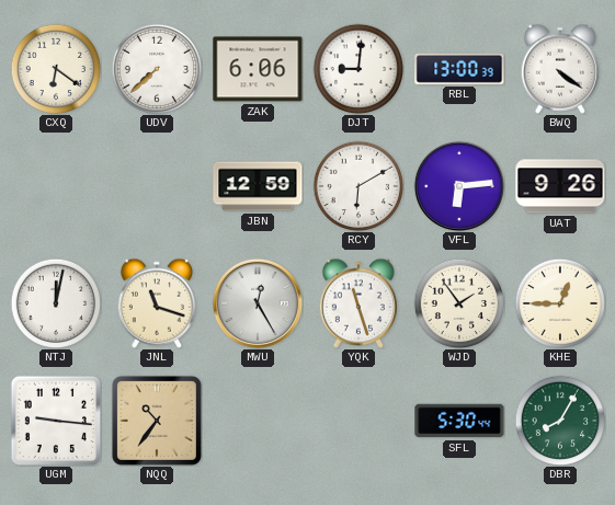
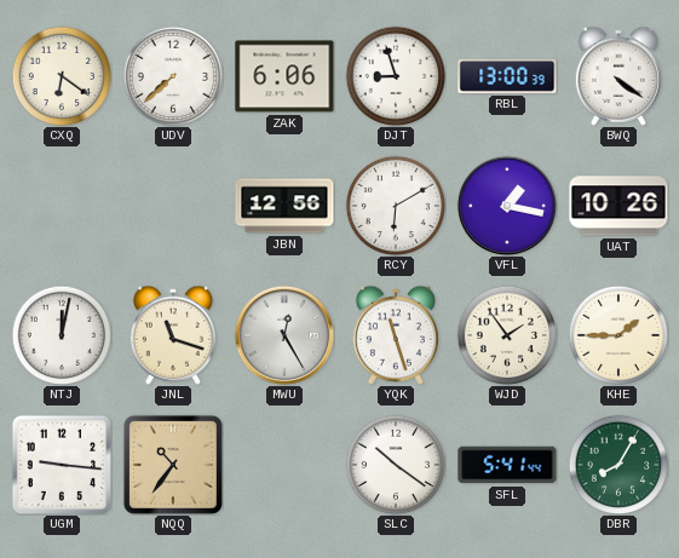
DJT: 9:01 -> 8:57
JBN: 12:59 -> 12:56
VFL: 6:14 -> 1:17
UAT: 9:26 -> 10:26
KHE: 12:45 -> 1:45
SLC: none -> 10:21
SFL: 5:30 -> 5:41
